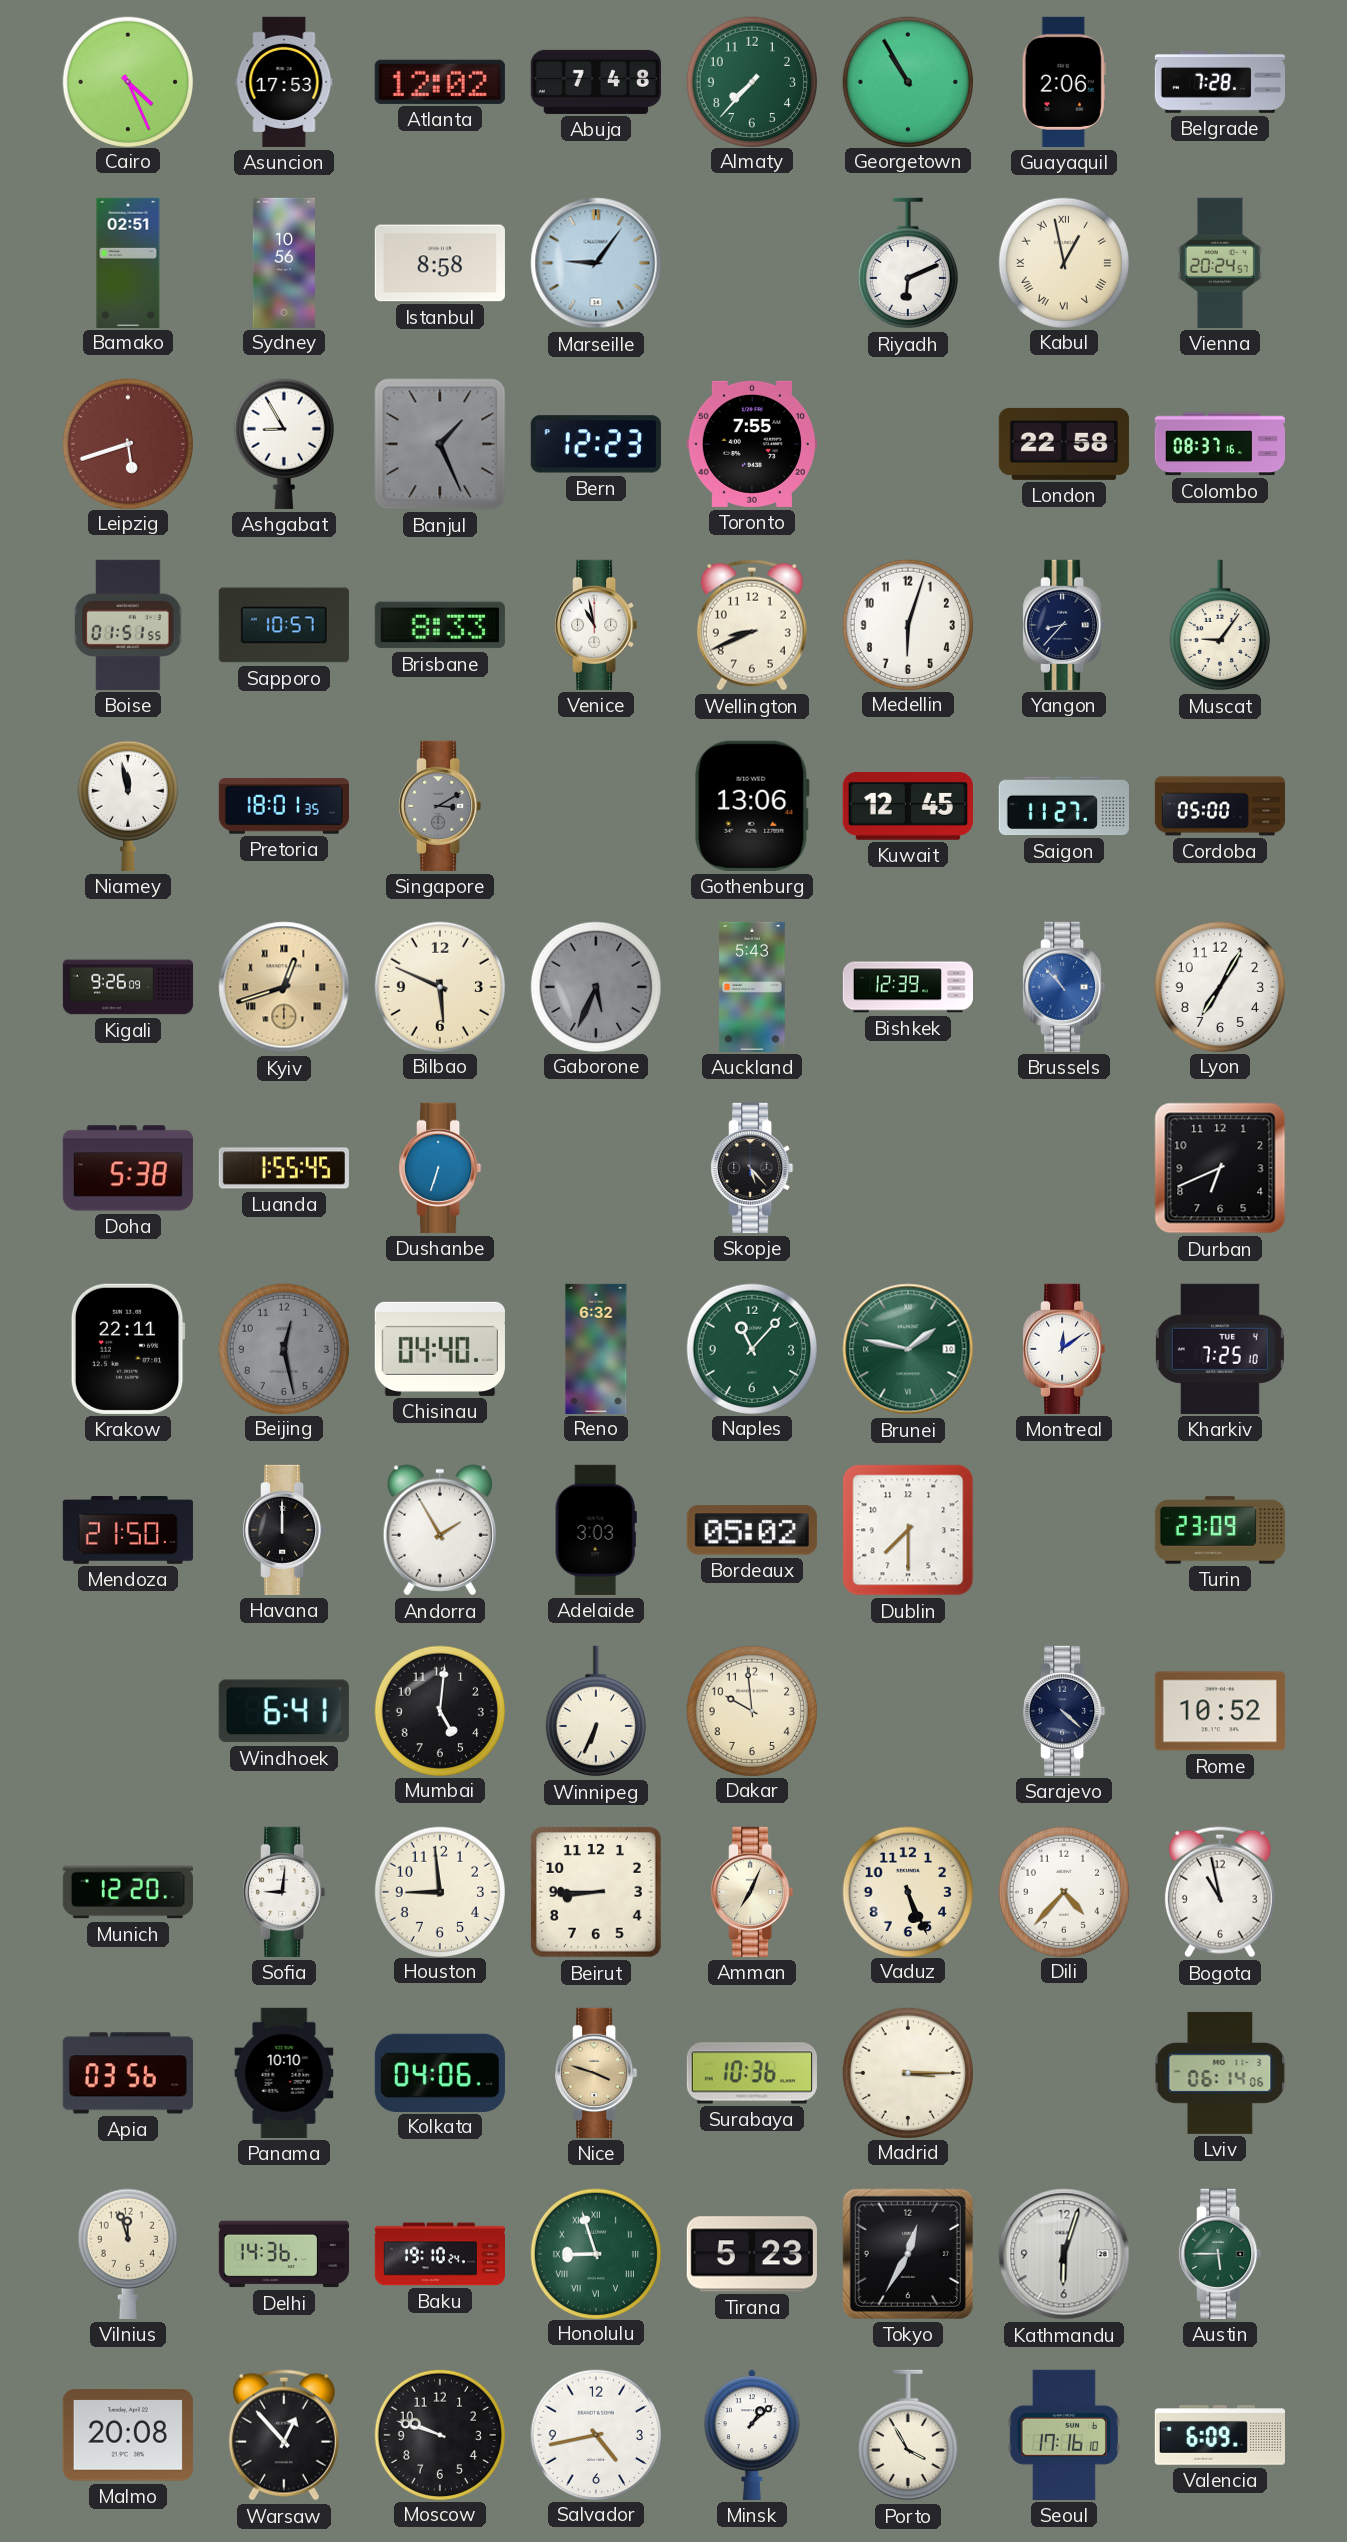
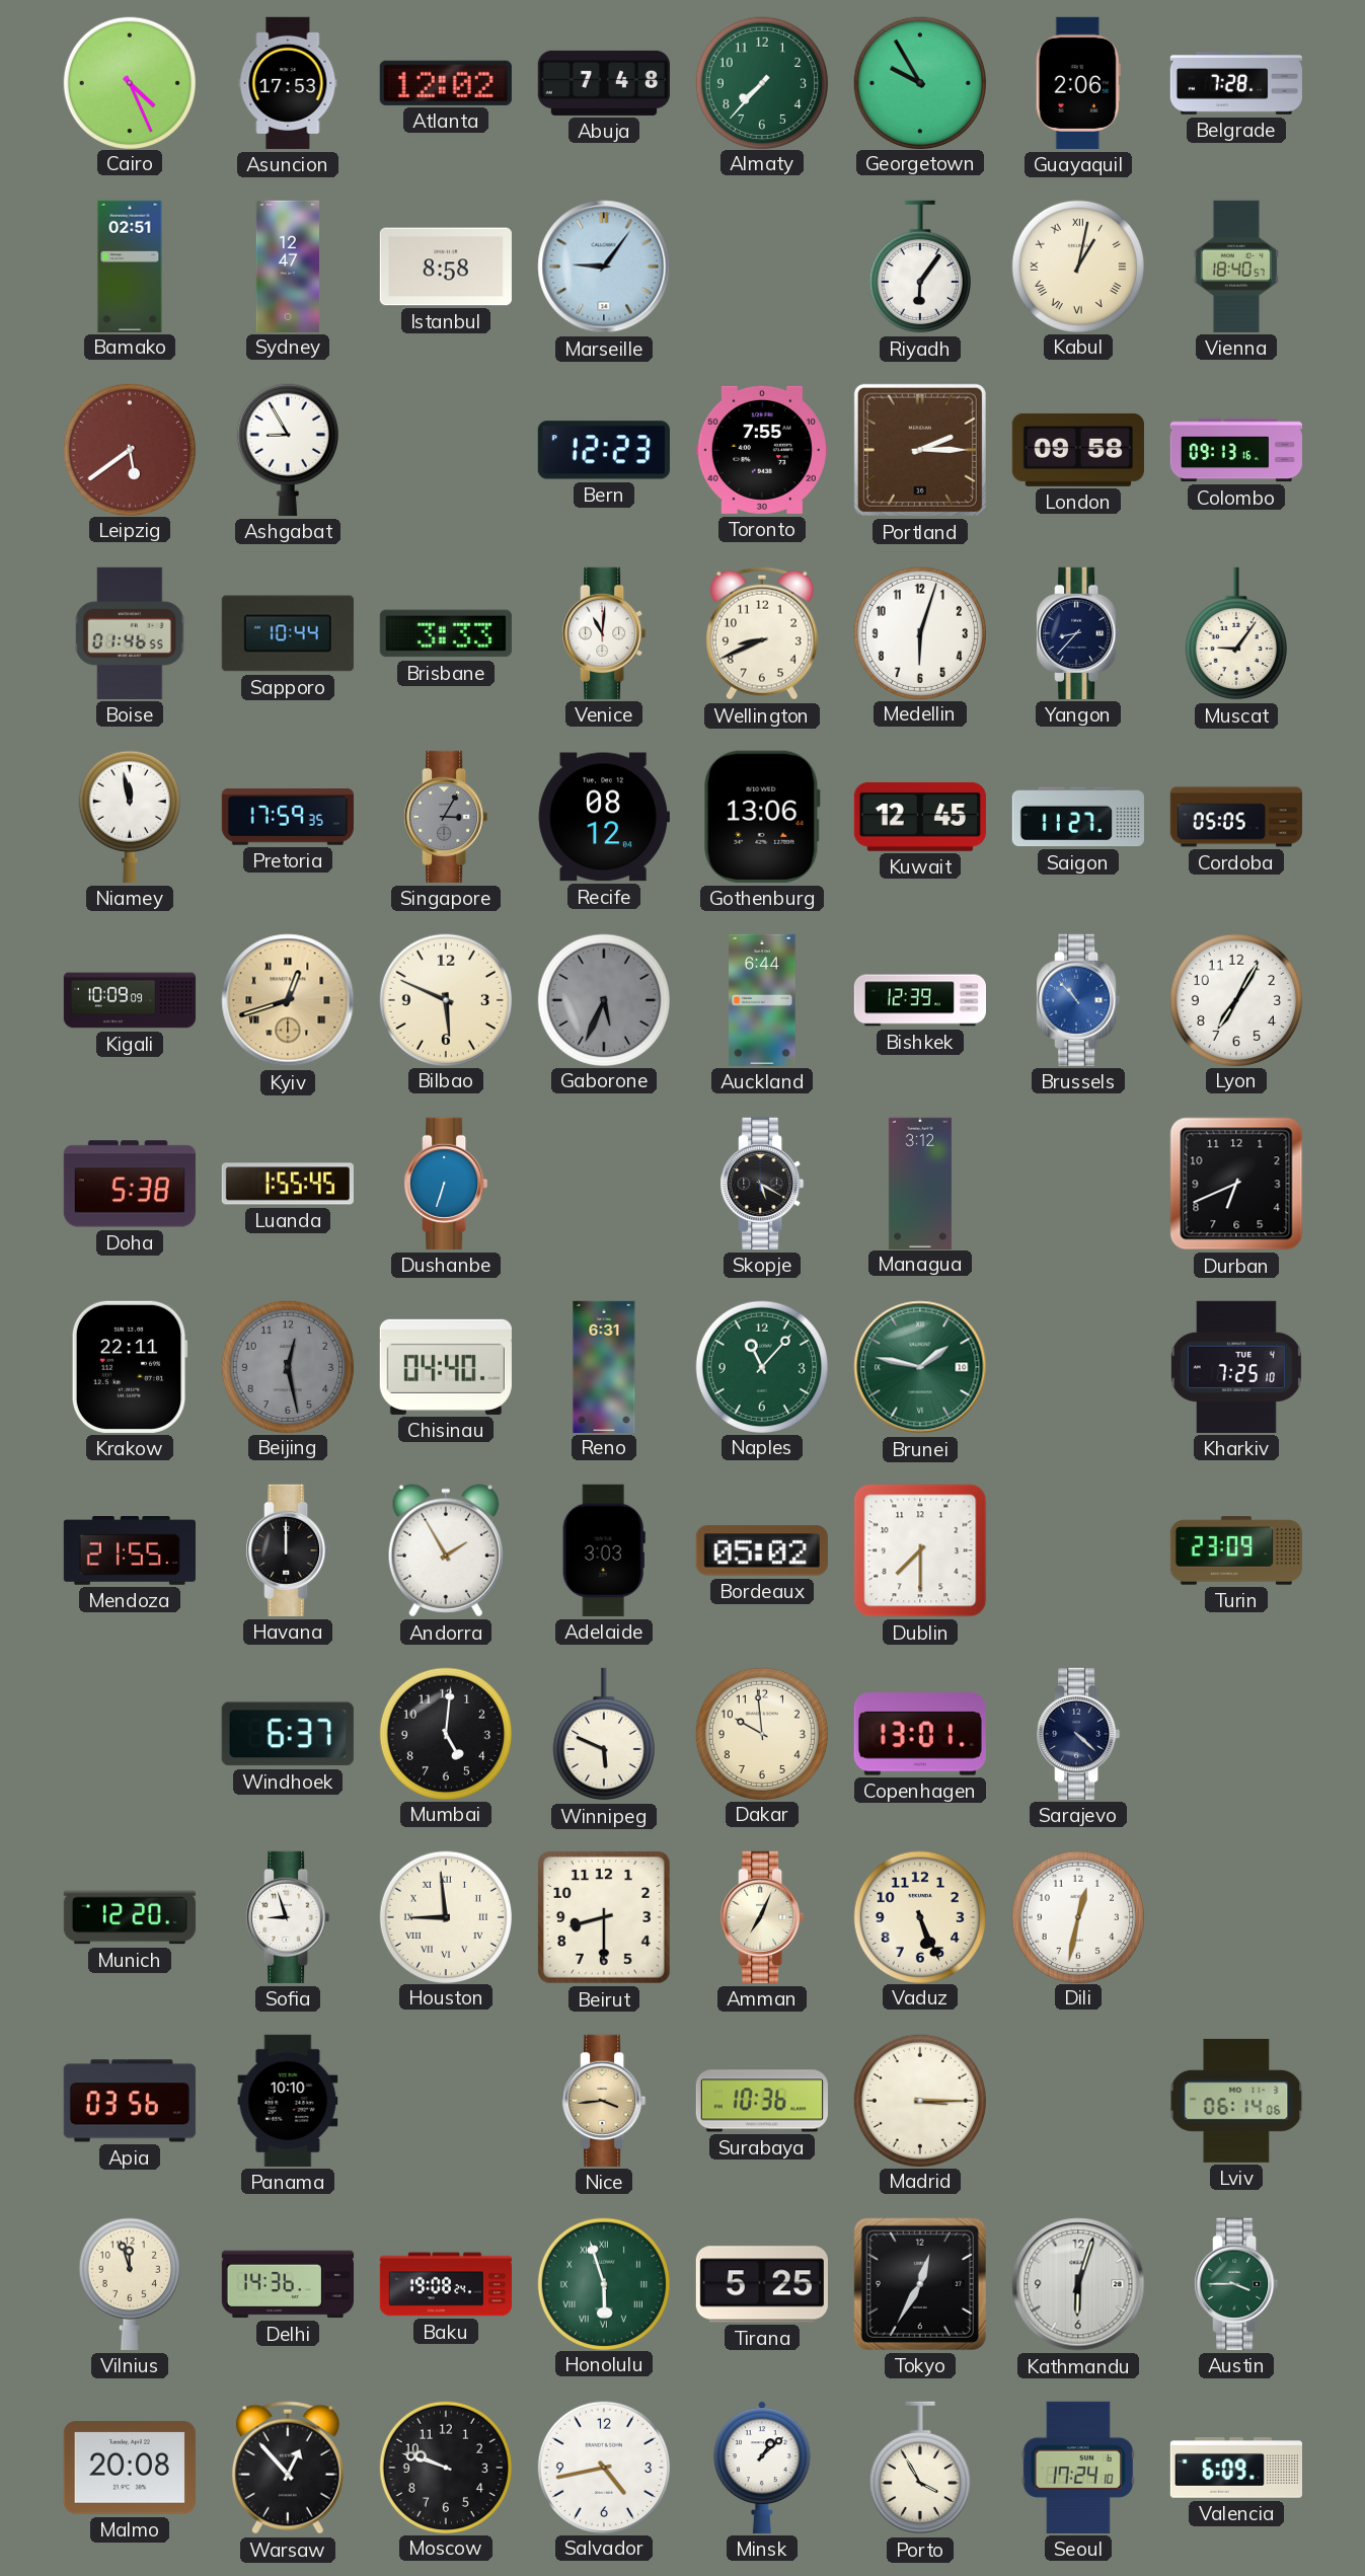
Georgetown: 10:55 -> 9:55
Sydney: 10:56 -> 12:47
Riyadh: 6:11 -> 6:06
Kabul: 12:58 -> 1:02
Vienna: 20:24 -> 18:40
Leipzig: 5:42 -> 5:39
Banjul: 1:26 -> none
Portland: none -> 2:15
London: 22:58 -> 09:58
Colombo: 08:37 -> 09:13
Boise: 01:51 -> 01:46
Sapporo: 10:57 -> 10:44
Brisbane: 8:33 -> 3:33
Venice: 10:58 -> 11:01
Pretoria: 18:01 -> 17:59
Singapore: 3:10 -> 3:05
Recife: none -> 08:12
Cordoba: 05:00 -> 05:05
Kigali: 9:26 -> 10:09
Auckland: 5:43 -> 6:44
Skopje: 5:23 -> 5:20
Managua: none -> 3:12
Reno: 6:32 -> 6:31
Montreal: 12:09 -> none
Mendoza: 21:50 -> 21:55
Windhoek: 6:41 -> 6:37
Winnipeg: 6:34 -> 5:49
Copenhagen: none -> 13:01
Rome: 10:52 -> none
Sofia: 9:01 -> 8:57
Houston numerals: Arabic -> Roman
Beirut: 8:45 -> 8:30
Dili: 4:37 -> 12:32
Bogota: 10:58 -> none
Kolkata: 04:06 -> none
Nice: 3:48 -> 3:44
Baku: 19:10 -> 19:08
Honolulu: 8:57 -> 5:57
Tirana: 5:23 -> 5:25
Austin: 5:45 -> 3:45
Seoul: 17:16 -> 17:24
